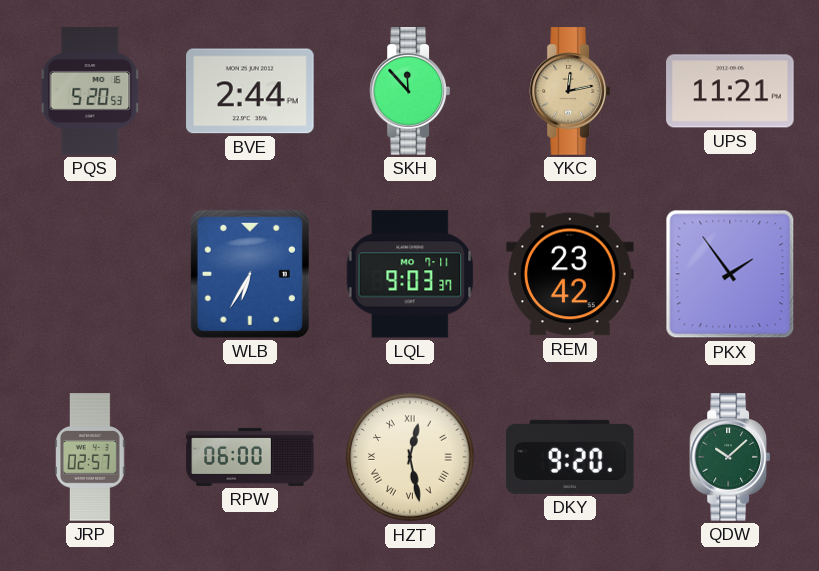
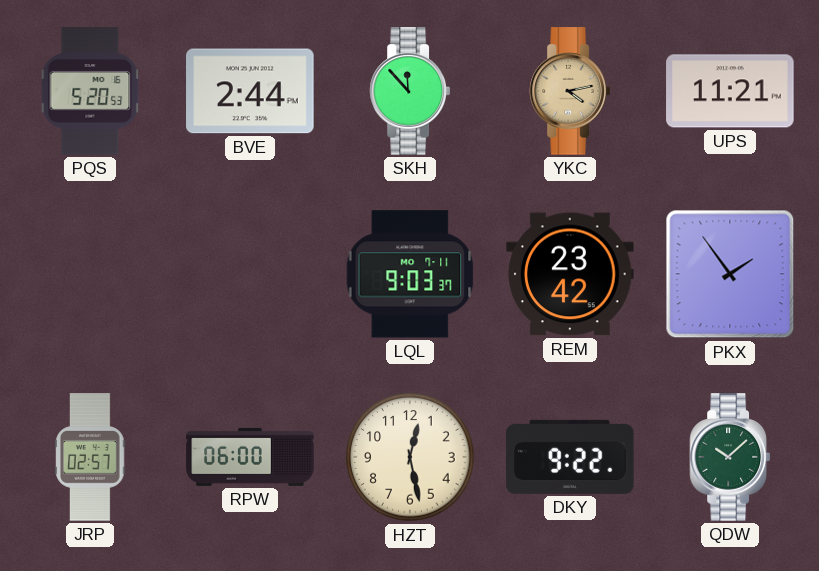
YKC: 12:13 -> 4:13
WLB: 6:35 -> none
HZT numerals: Roman -> Arabic
DKY: 9:20 -> 9:22
